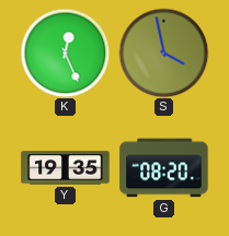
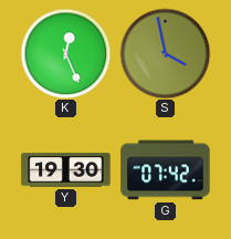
Y: 19:35 -> 19:30
G: 08:20 -> 07:42
